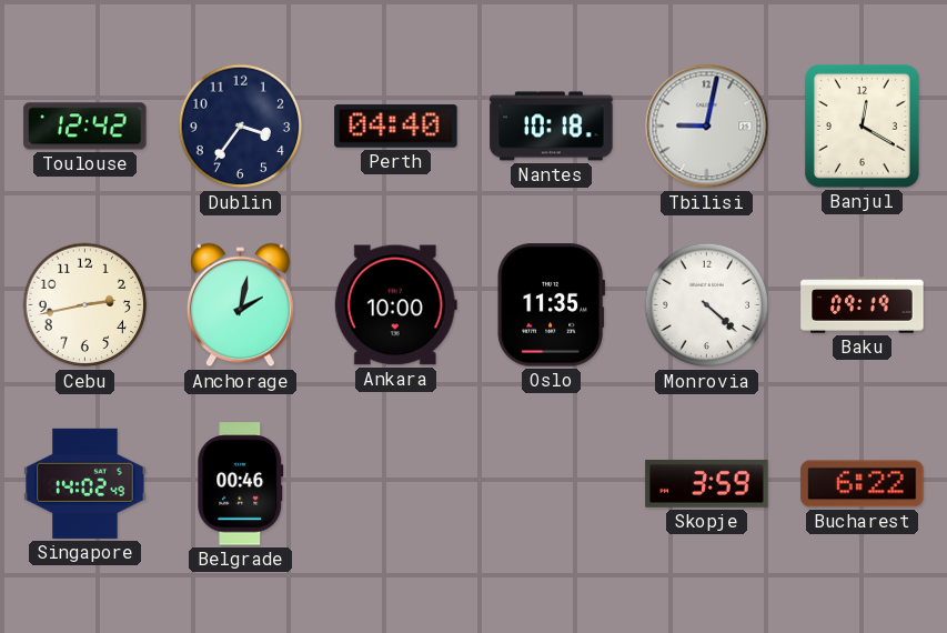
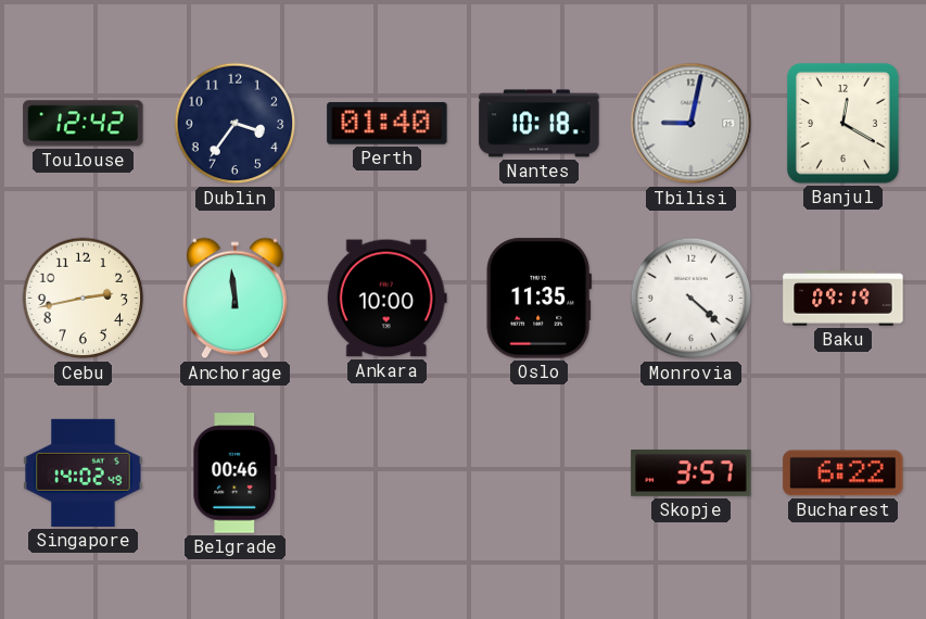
Perth: 04:40 -> 01:40
Anchorage: 2:02 -> 11:59
Skopje: 3:59 -> 3:57
